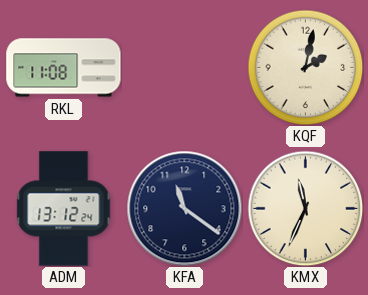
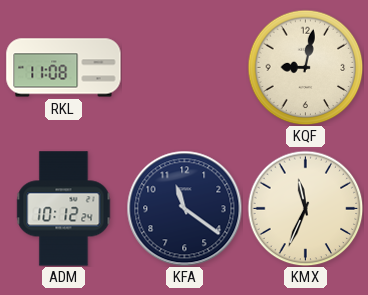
KQF: 2:02 -> 9:02
ADM: 13:12 -> 10:12
